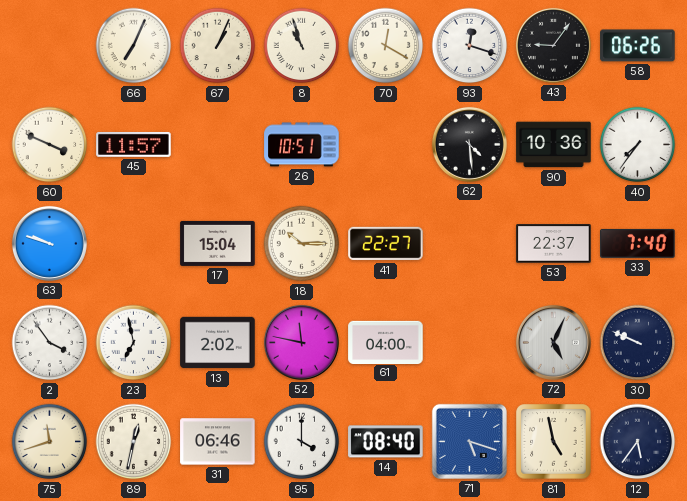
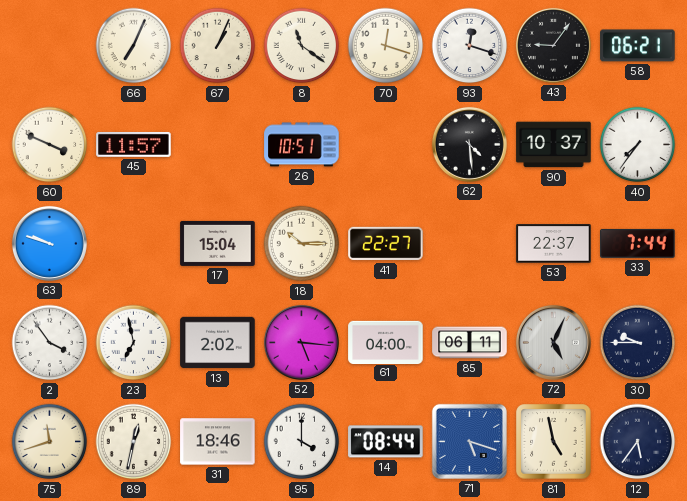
8: 10:57 -> 11:21
70: 12:20 -> 12:18
58: 06:26 -> 06:21
90: 10:36 -> 10:37
33: 7:40 -> 7:44
52: 11:47 -> 5:16
85: none -> 06:11
30: 9:49 -> 9:45
31: 06:46 -> 18:46
14: 08:40 -> 08:44
